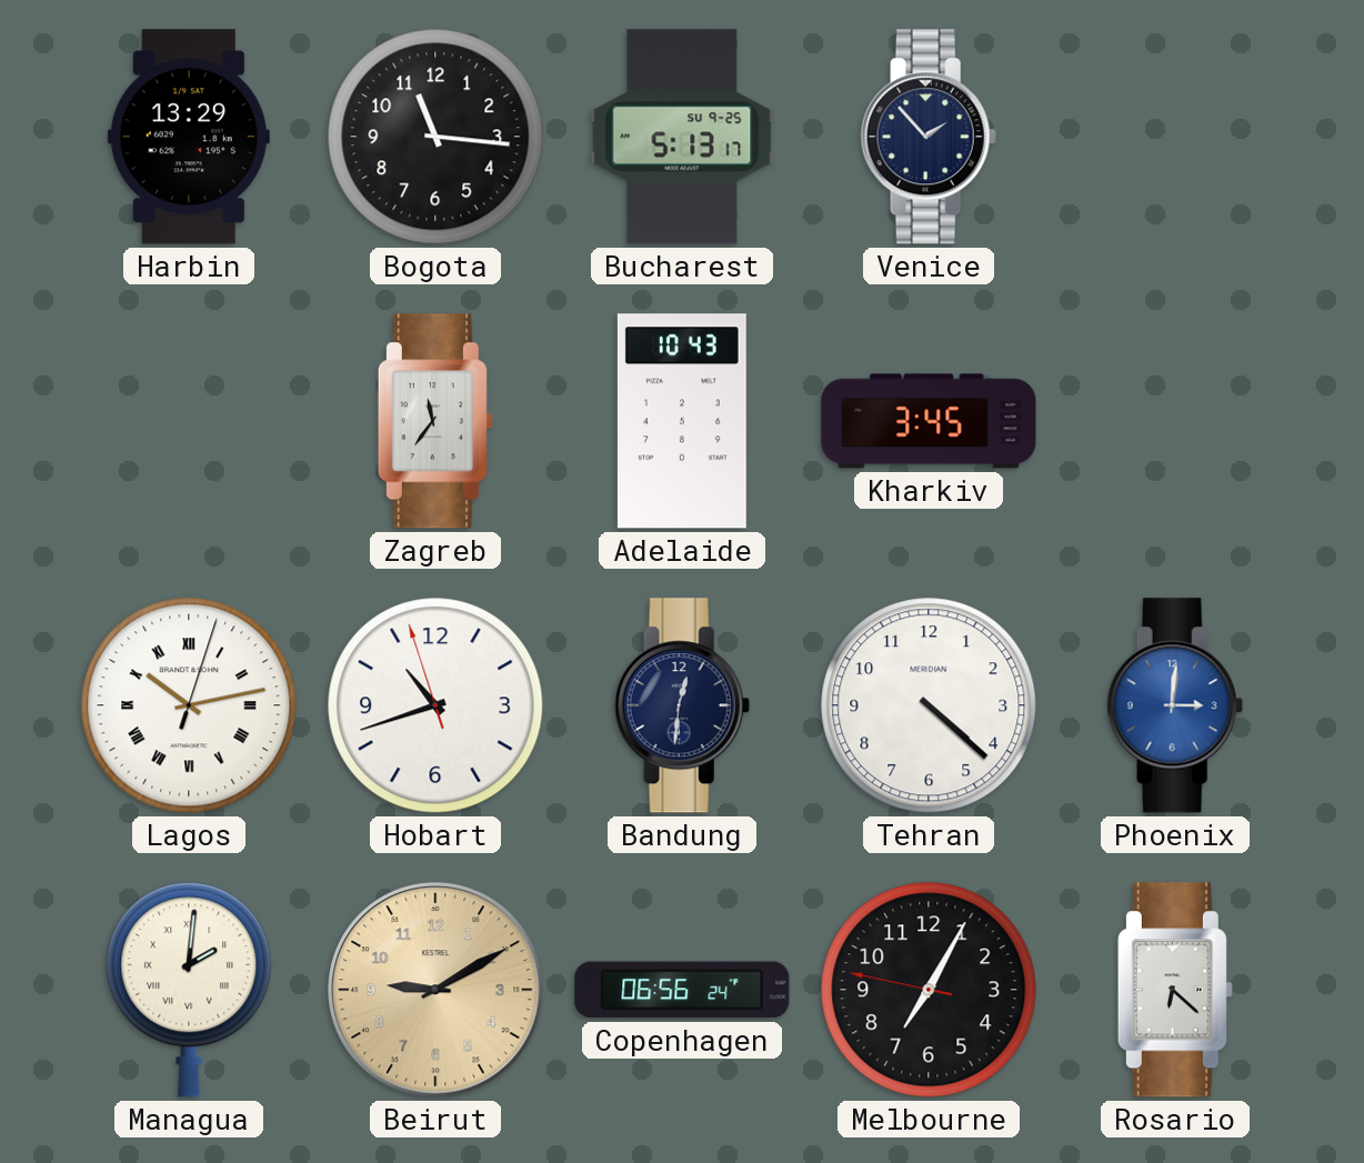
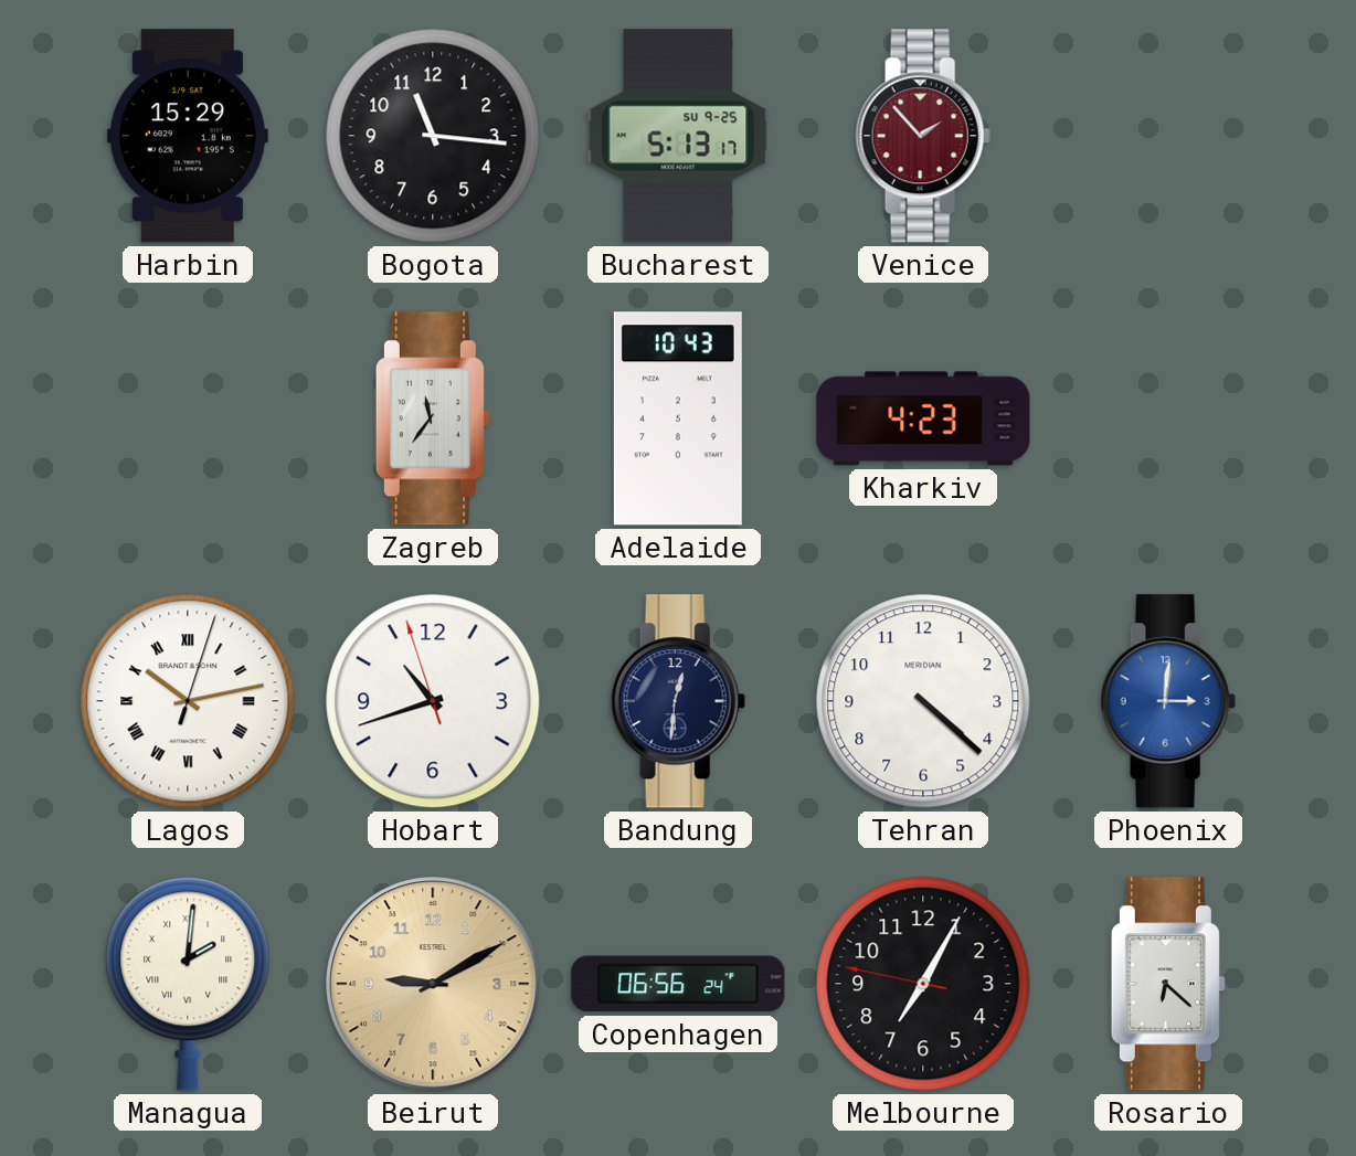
Harbin: 13:29 -> 15:29
Venice dial: navy -> burgundy
Kharkiv: 3:45 -> 4:23
